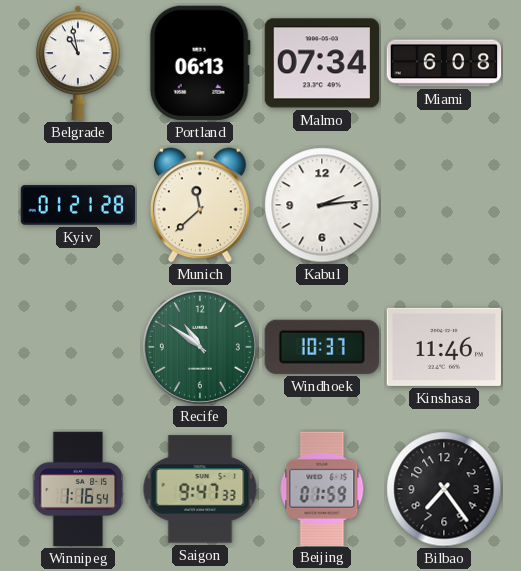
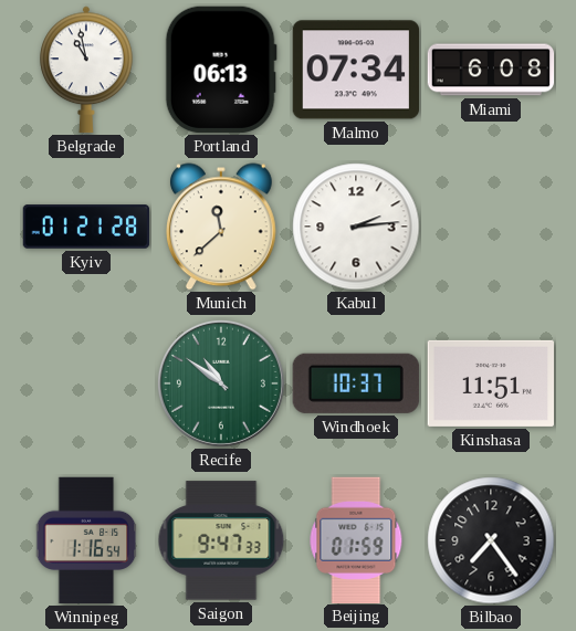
Kinshasa: 11:46 -> 11:51
